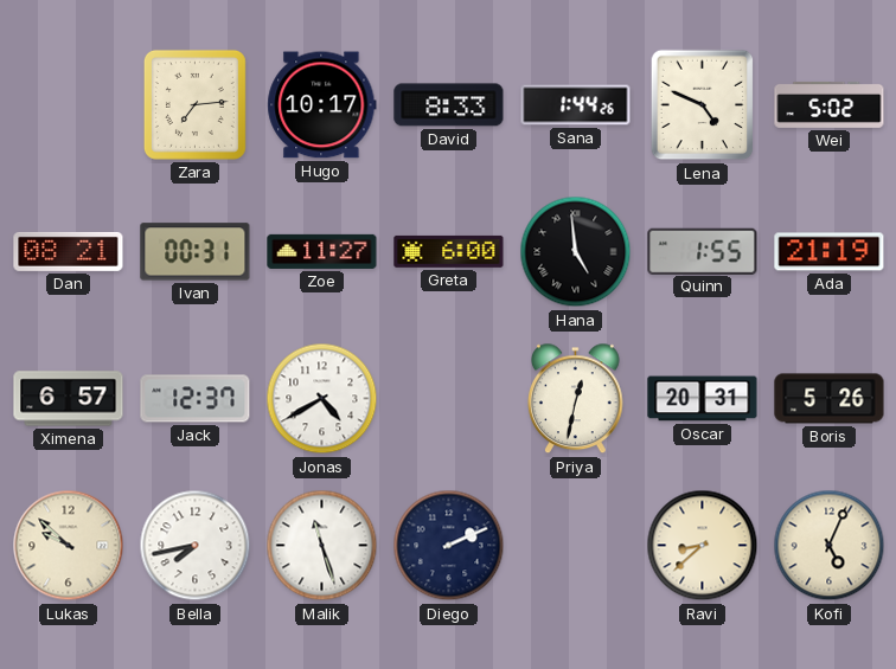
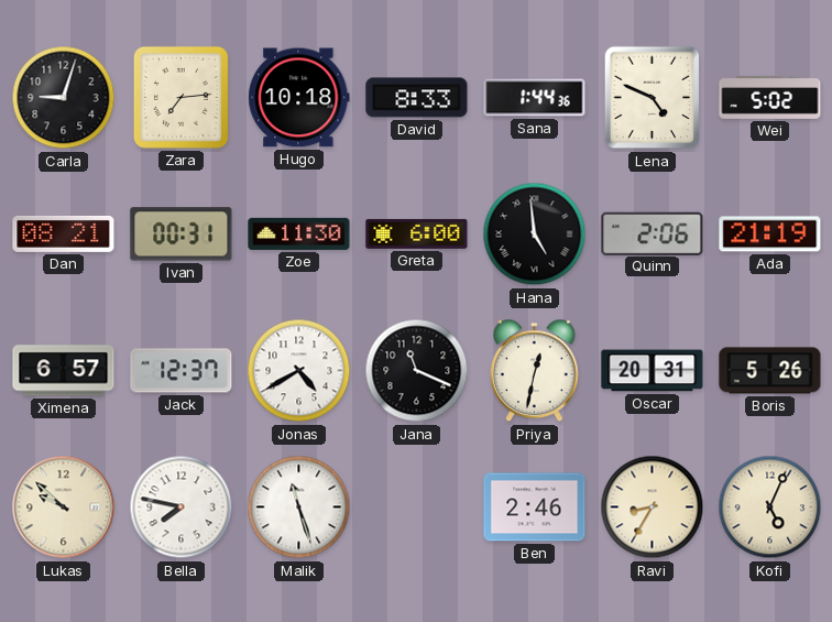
Carla: none -> 9:03
Hugo: 10:17 -> 10:18
Sana: 1:44:26 -> 1:44:36
Zoe: 11:27 -> 11:30
Quinn: 1:55 -> 2:06
Jana: none -> 11:19
Bella: 7:43 -> 7:47
Diego: 2:11 -> none
Ben: none -> 2:46
Ravi: 8:38 -> 8:35
